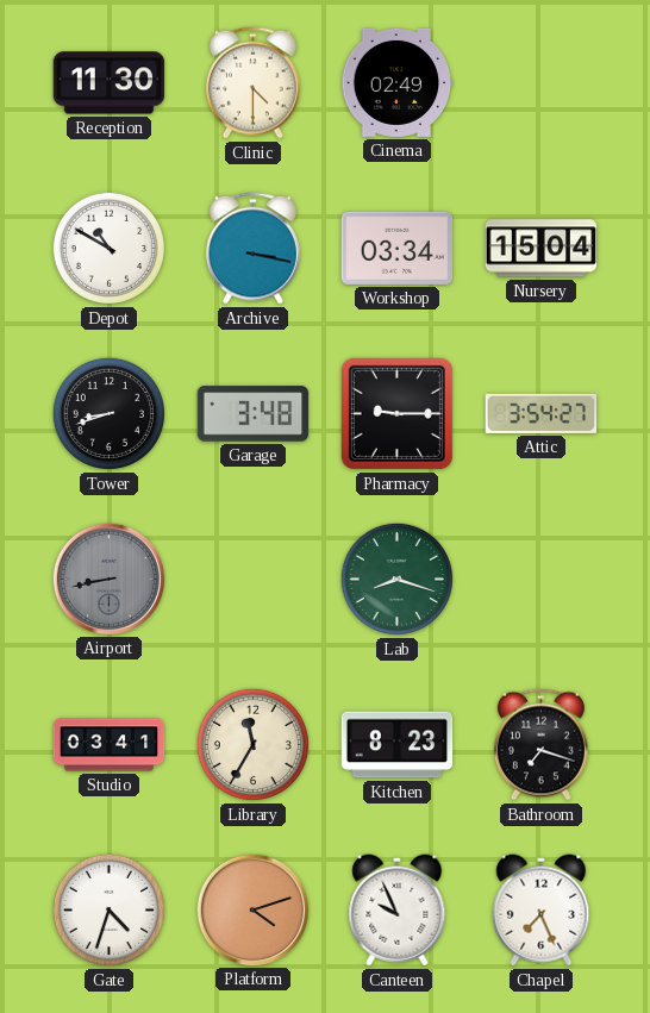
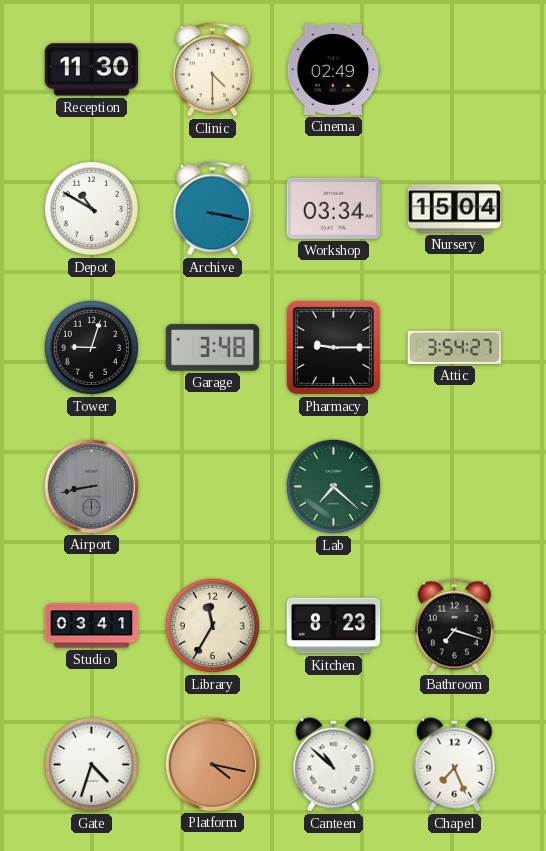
Tower: 8:42 -> 9:03
Lab: 8:18 -> 7:22
Platform: 4:12 -> 4:17
Canteen: 9:56 -> 10:52
